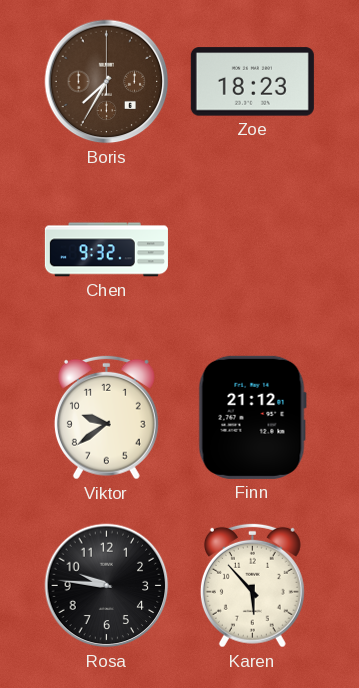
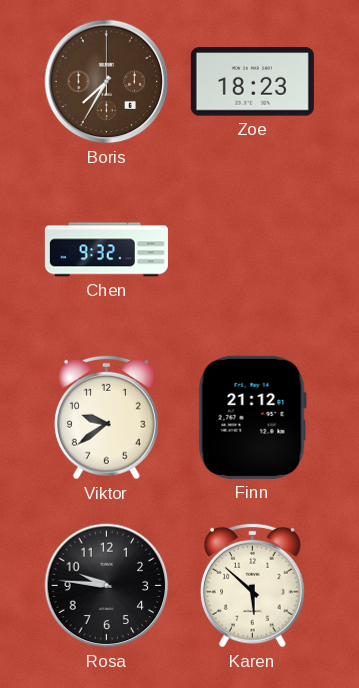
Karen: 5:53 -> 5:52
